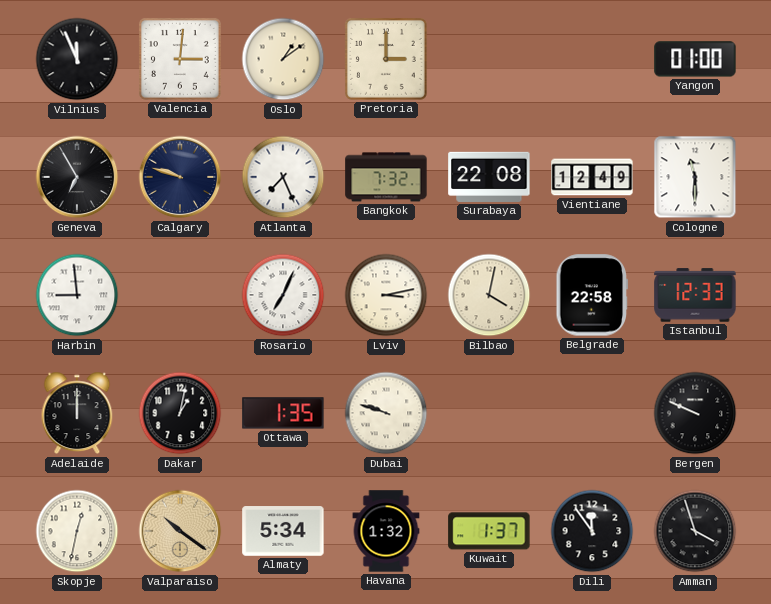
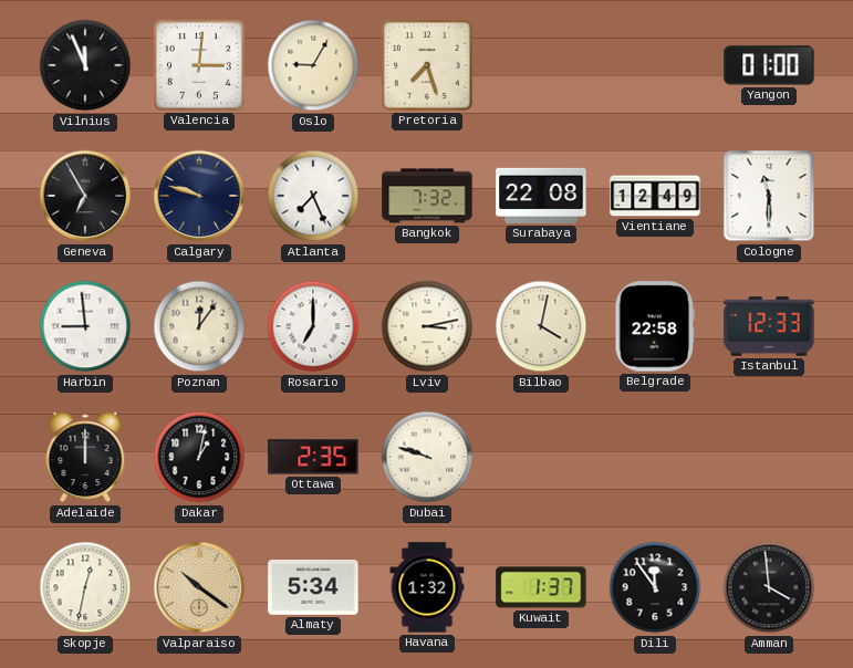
Oslo: 1:09 -> 9:05
Pretoria: 3:00 -> 7:27
Poznan: none -> 12:06
Rosario: 7:04 -> 7:00
Ottawa: 1:35 -> 2:35
Bergen: 9:49 -> none
Amman: 3:57 -> 3:59
